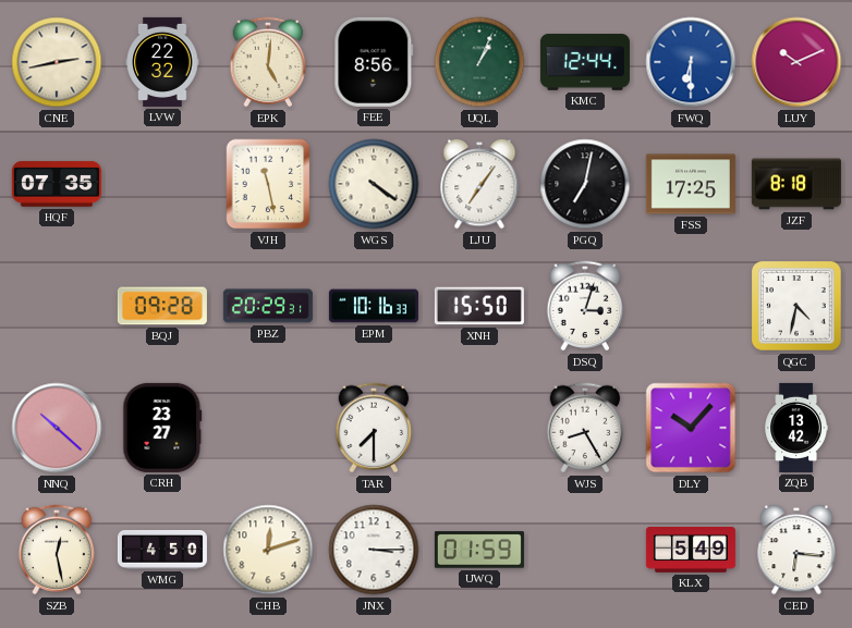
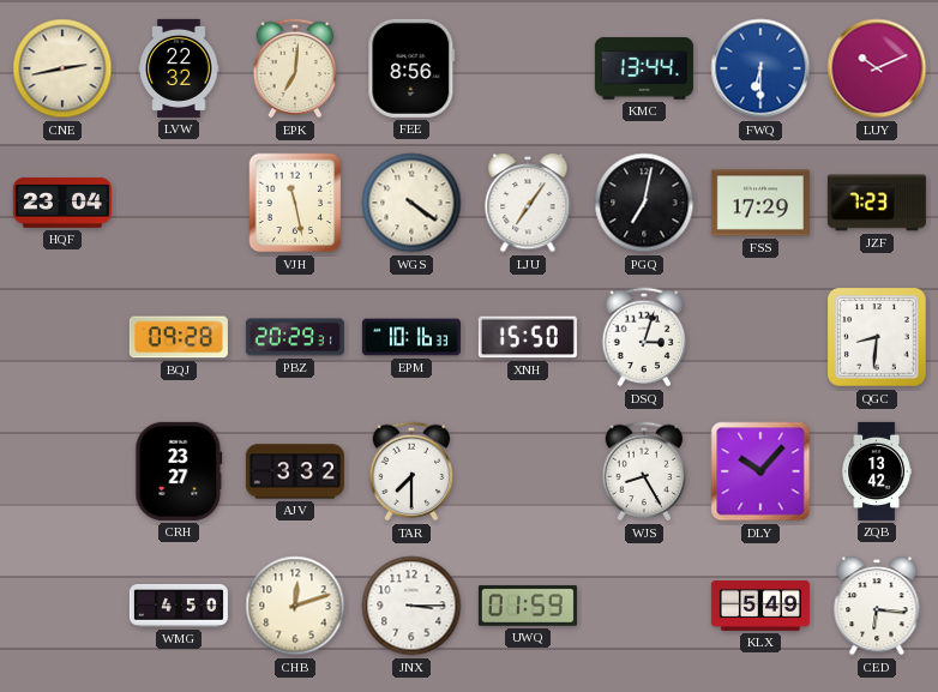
EPK: 5:01 -> 7:01
UQL: 1:04 -> none
KMC: 12:44 -> 13:44
HQF: 07:35 -> 23:04
FSS: 17:25 -> 17:29
JZF: 8:18 -> 7:23
QGC: 4:32 -> 8:31
NNQ: 10:22 -> none
AJV: none -> 3:32
SZB: 12:28 -> none
